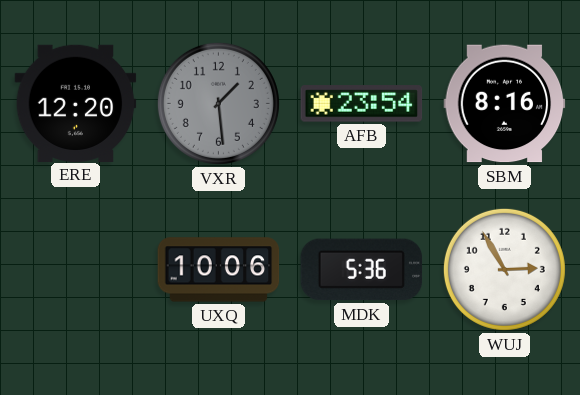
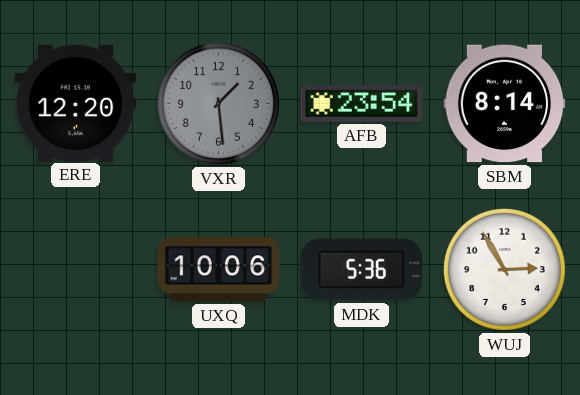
SBM: 8:16 -> 8:14
